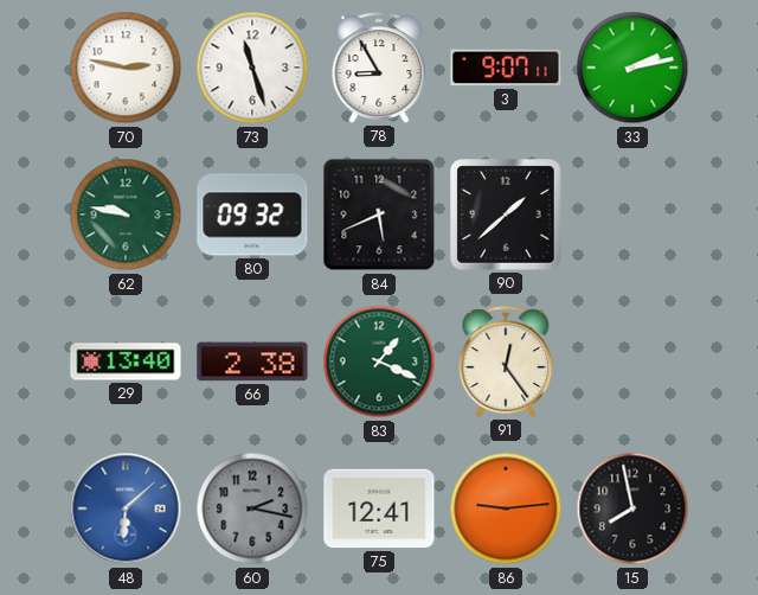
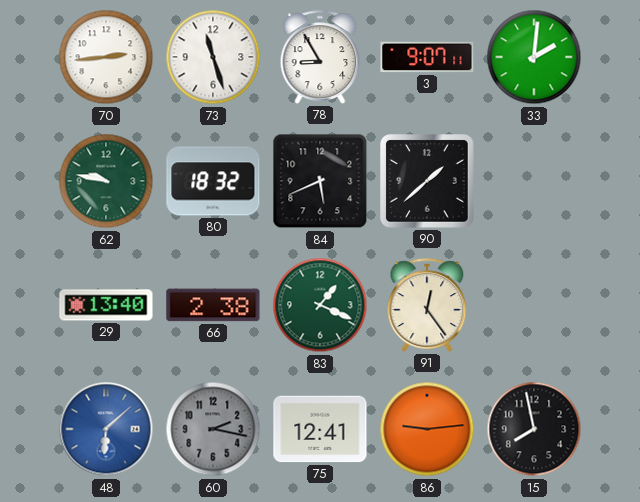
70: 2:47 -> 2:44
33: 2:13 -> 2:01
80: 09:32 -> 18:32
